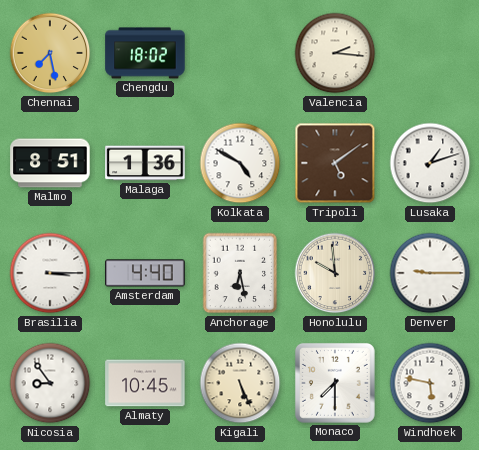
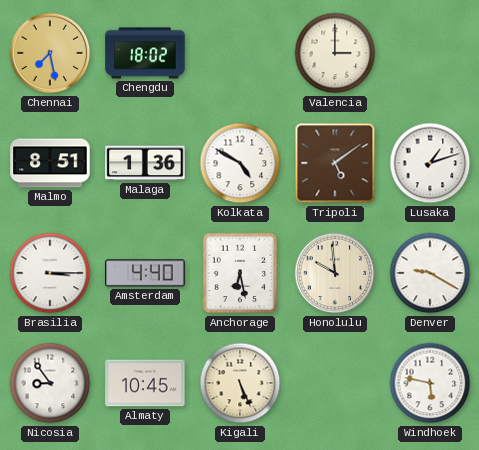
Valencia: 2:16 -> 3:00
Denver: 9:15 -> 9:20
Monaco: 7:30 -> none
